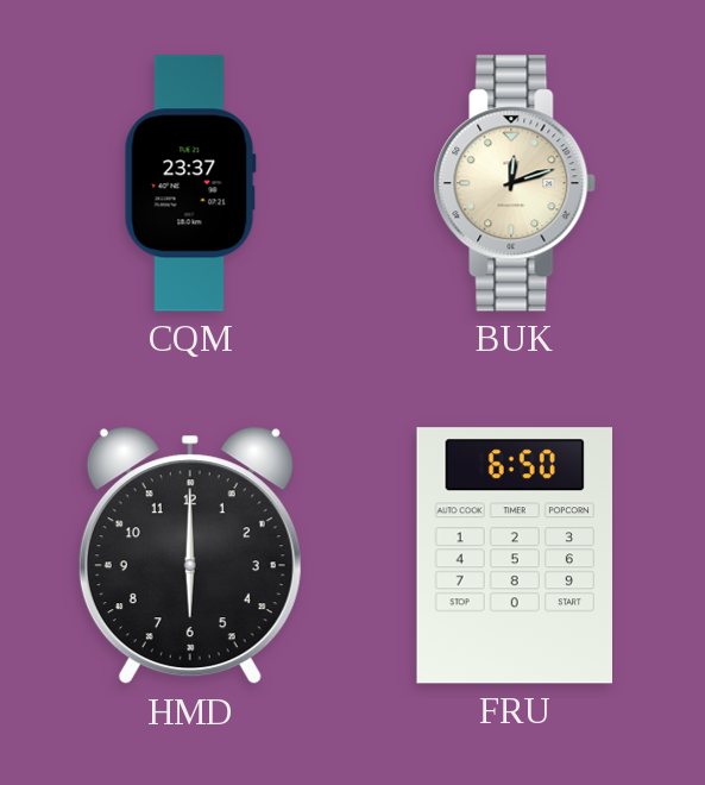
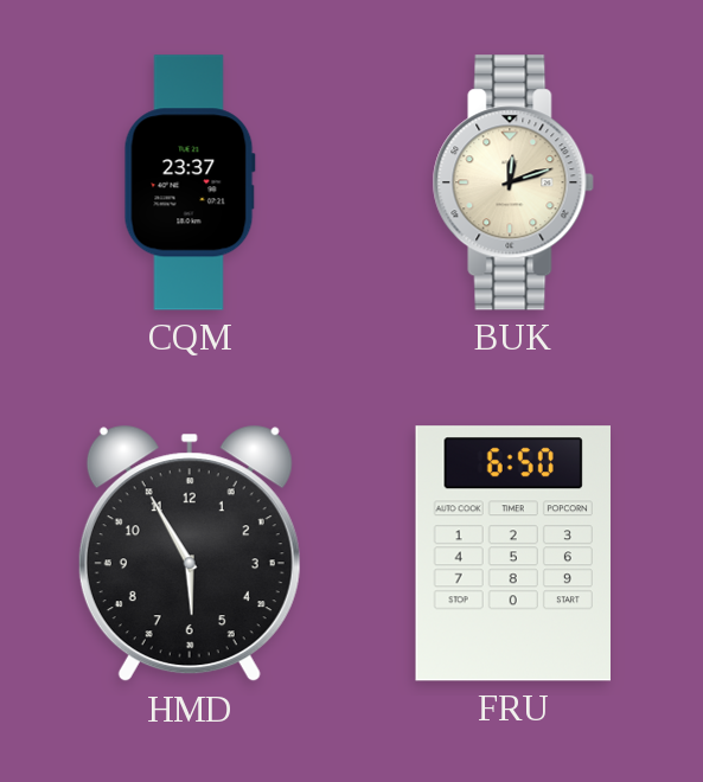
HMD: 6:00 -> 5:55
